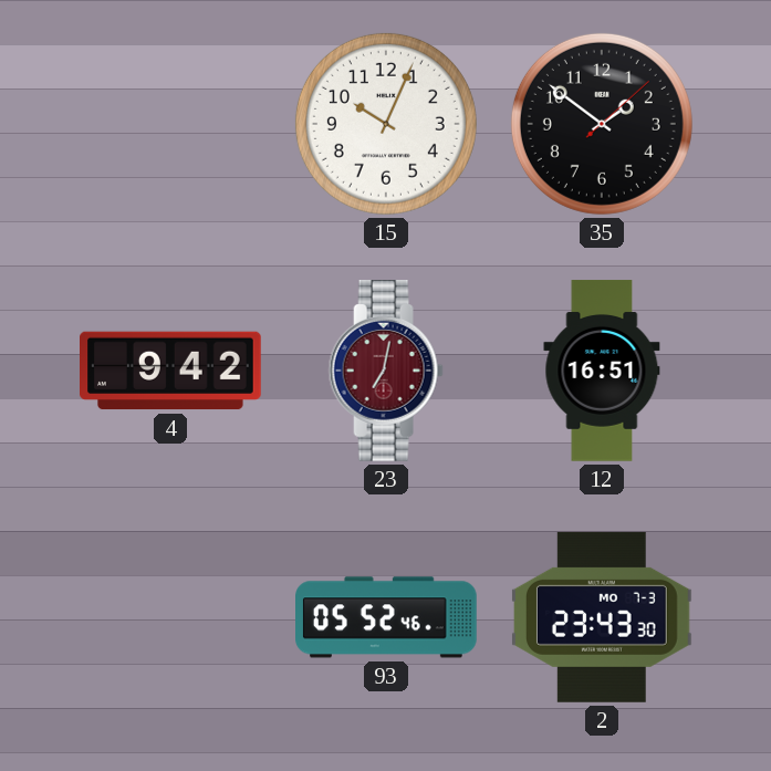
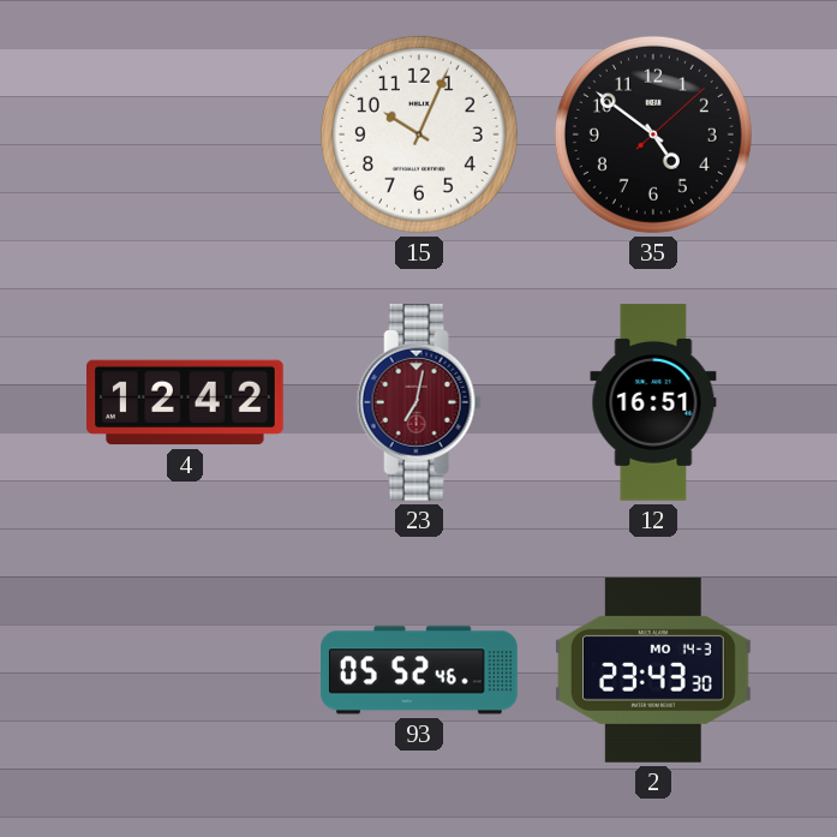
35: 1:51 -> 4:51
4: 9:42 -> 12:42
2 date: MO 7-3 -> MO 14-3
